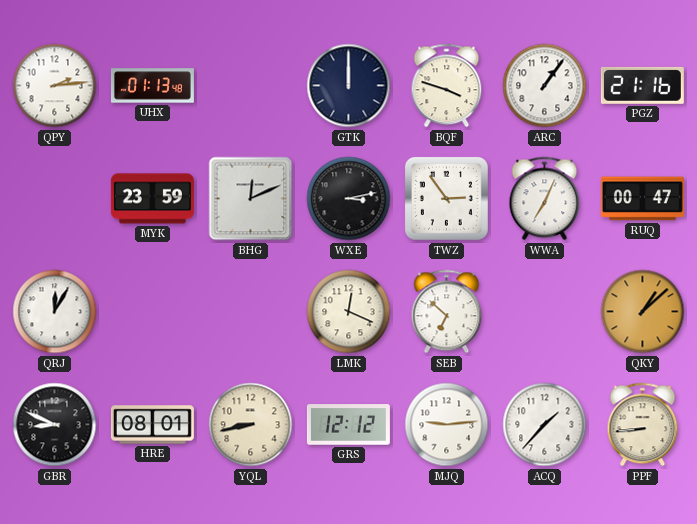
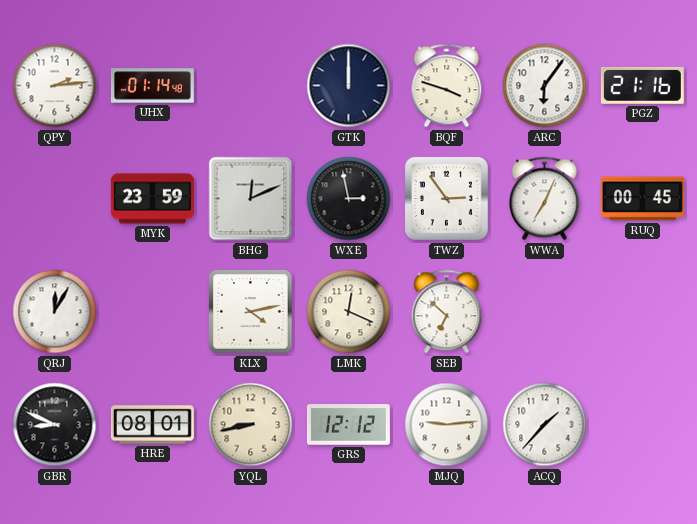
UHX: 01:13 -> 01:14
ARC: 1:06 -> 6:06
WXE: 3:13 -> 2:58
RUQ: 00:47 -> 00:45
KLX: none -> 4:13
QKY: 1:08 -> none
PPF: 8:44 -> none
